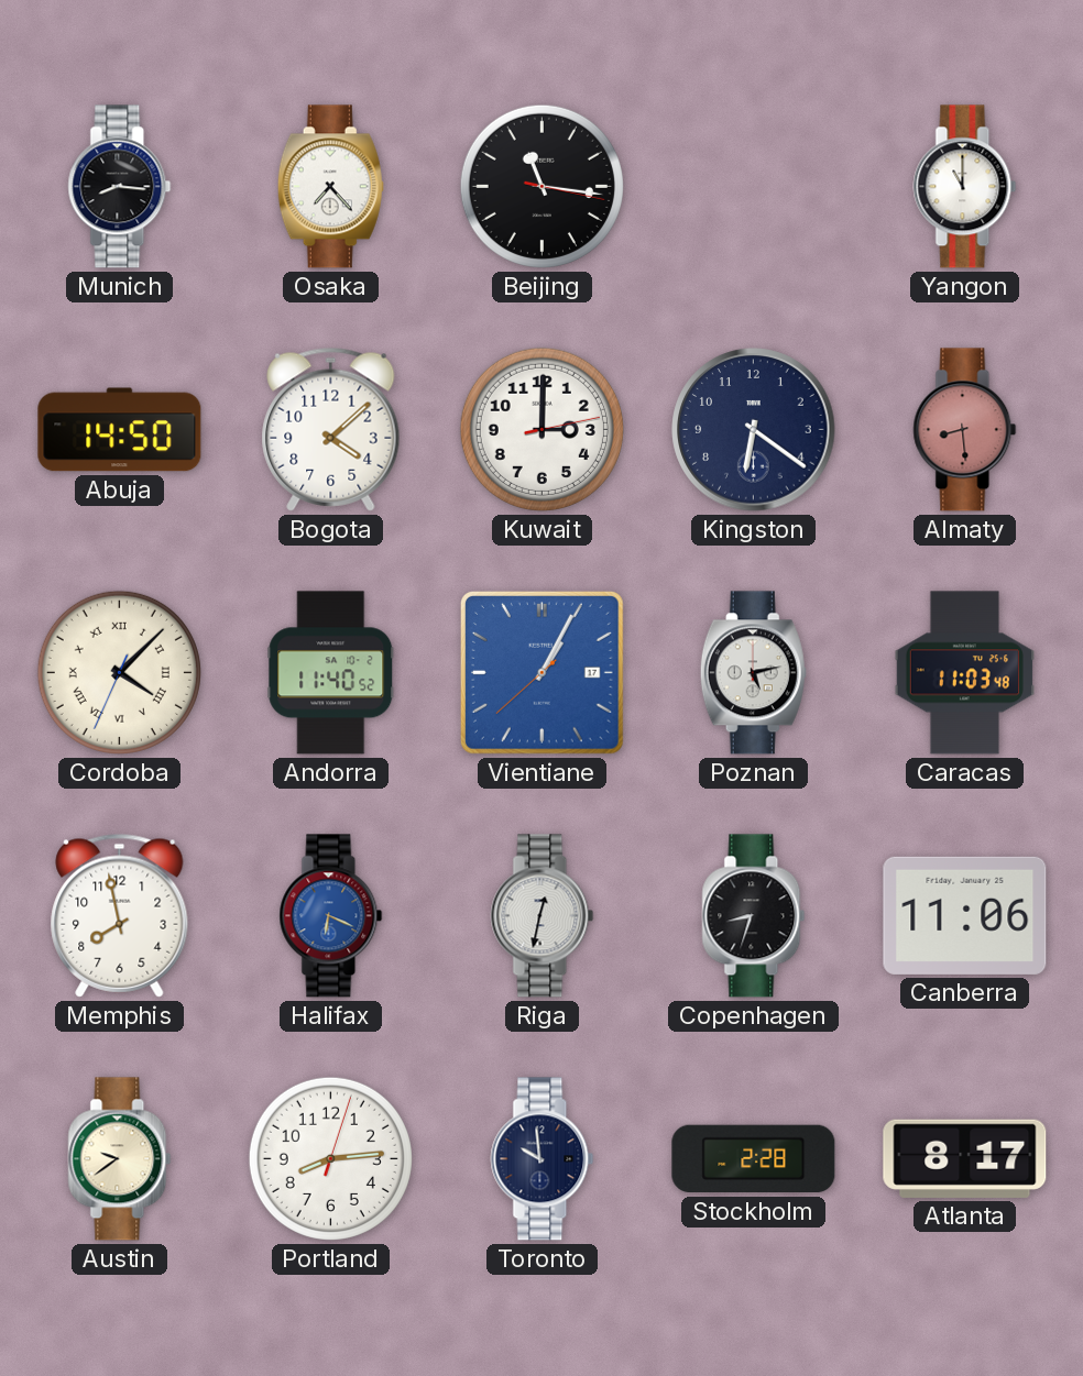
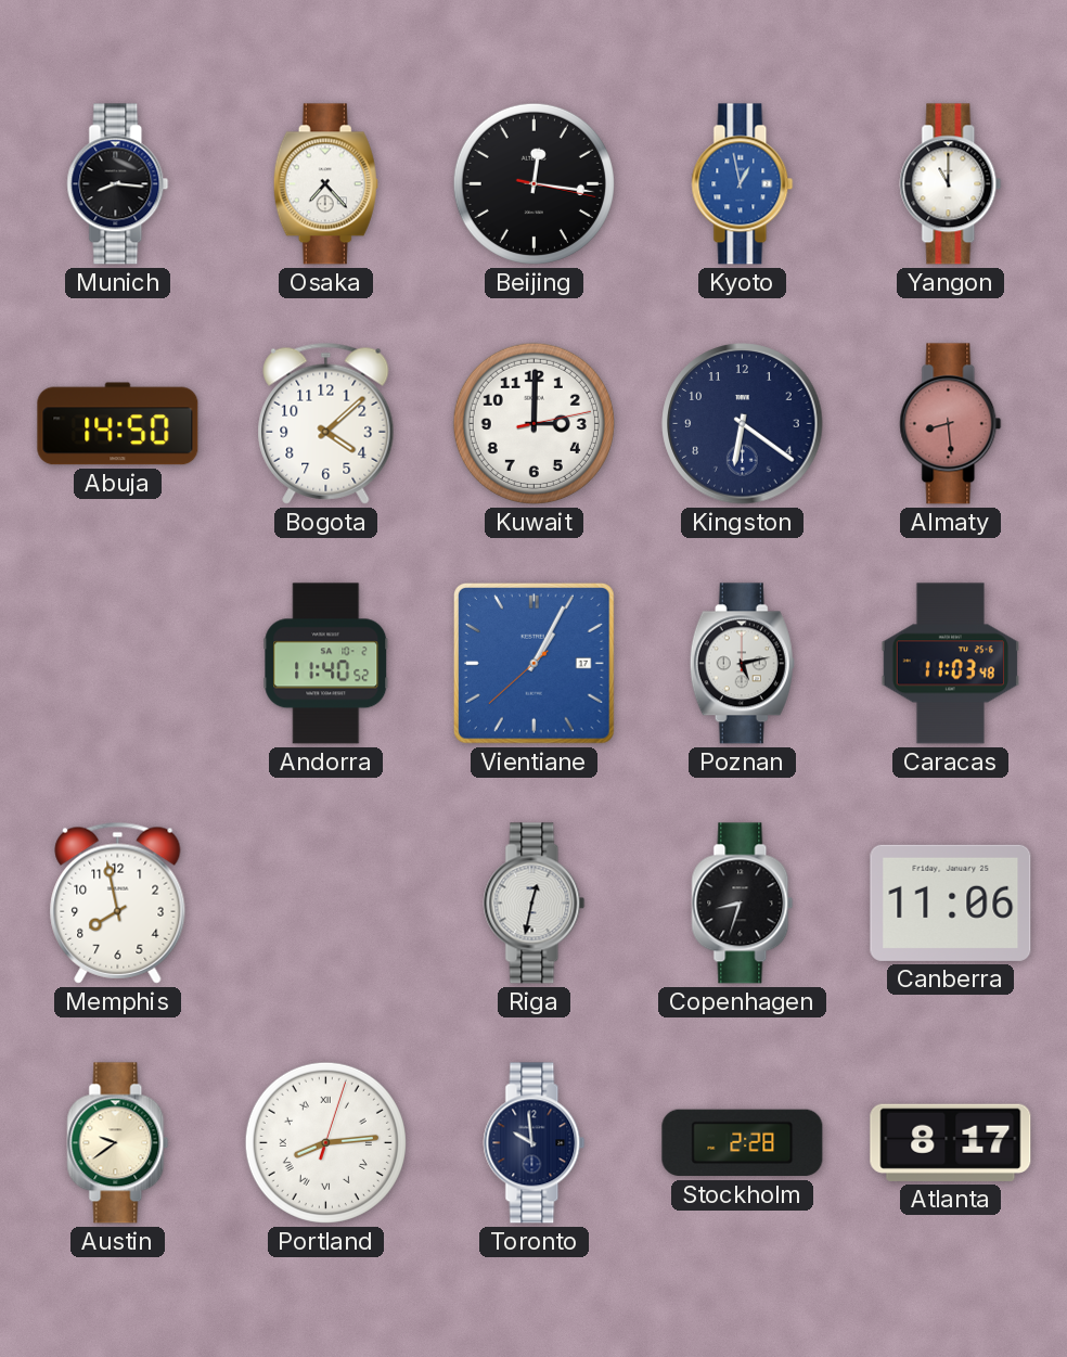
Beijing: 11:16 -> 12:16
Kyoto: none -> 12:58
Cordoba: 4:07 -> none
Halifax: 6:19 -> none
Portland numerals: Arabic -> Roman
